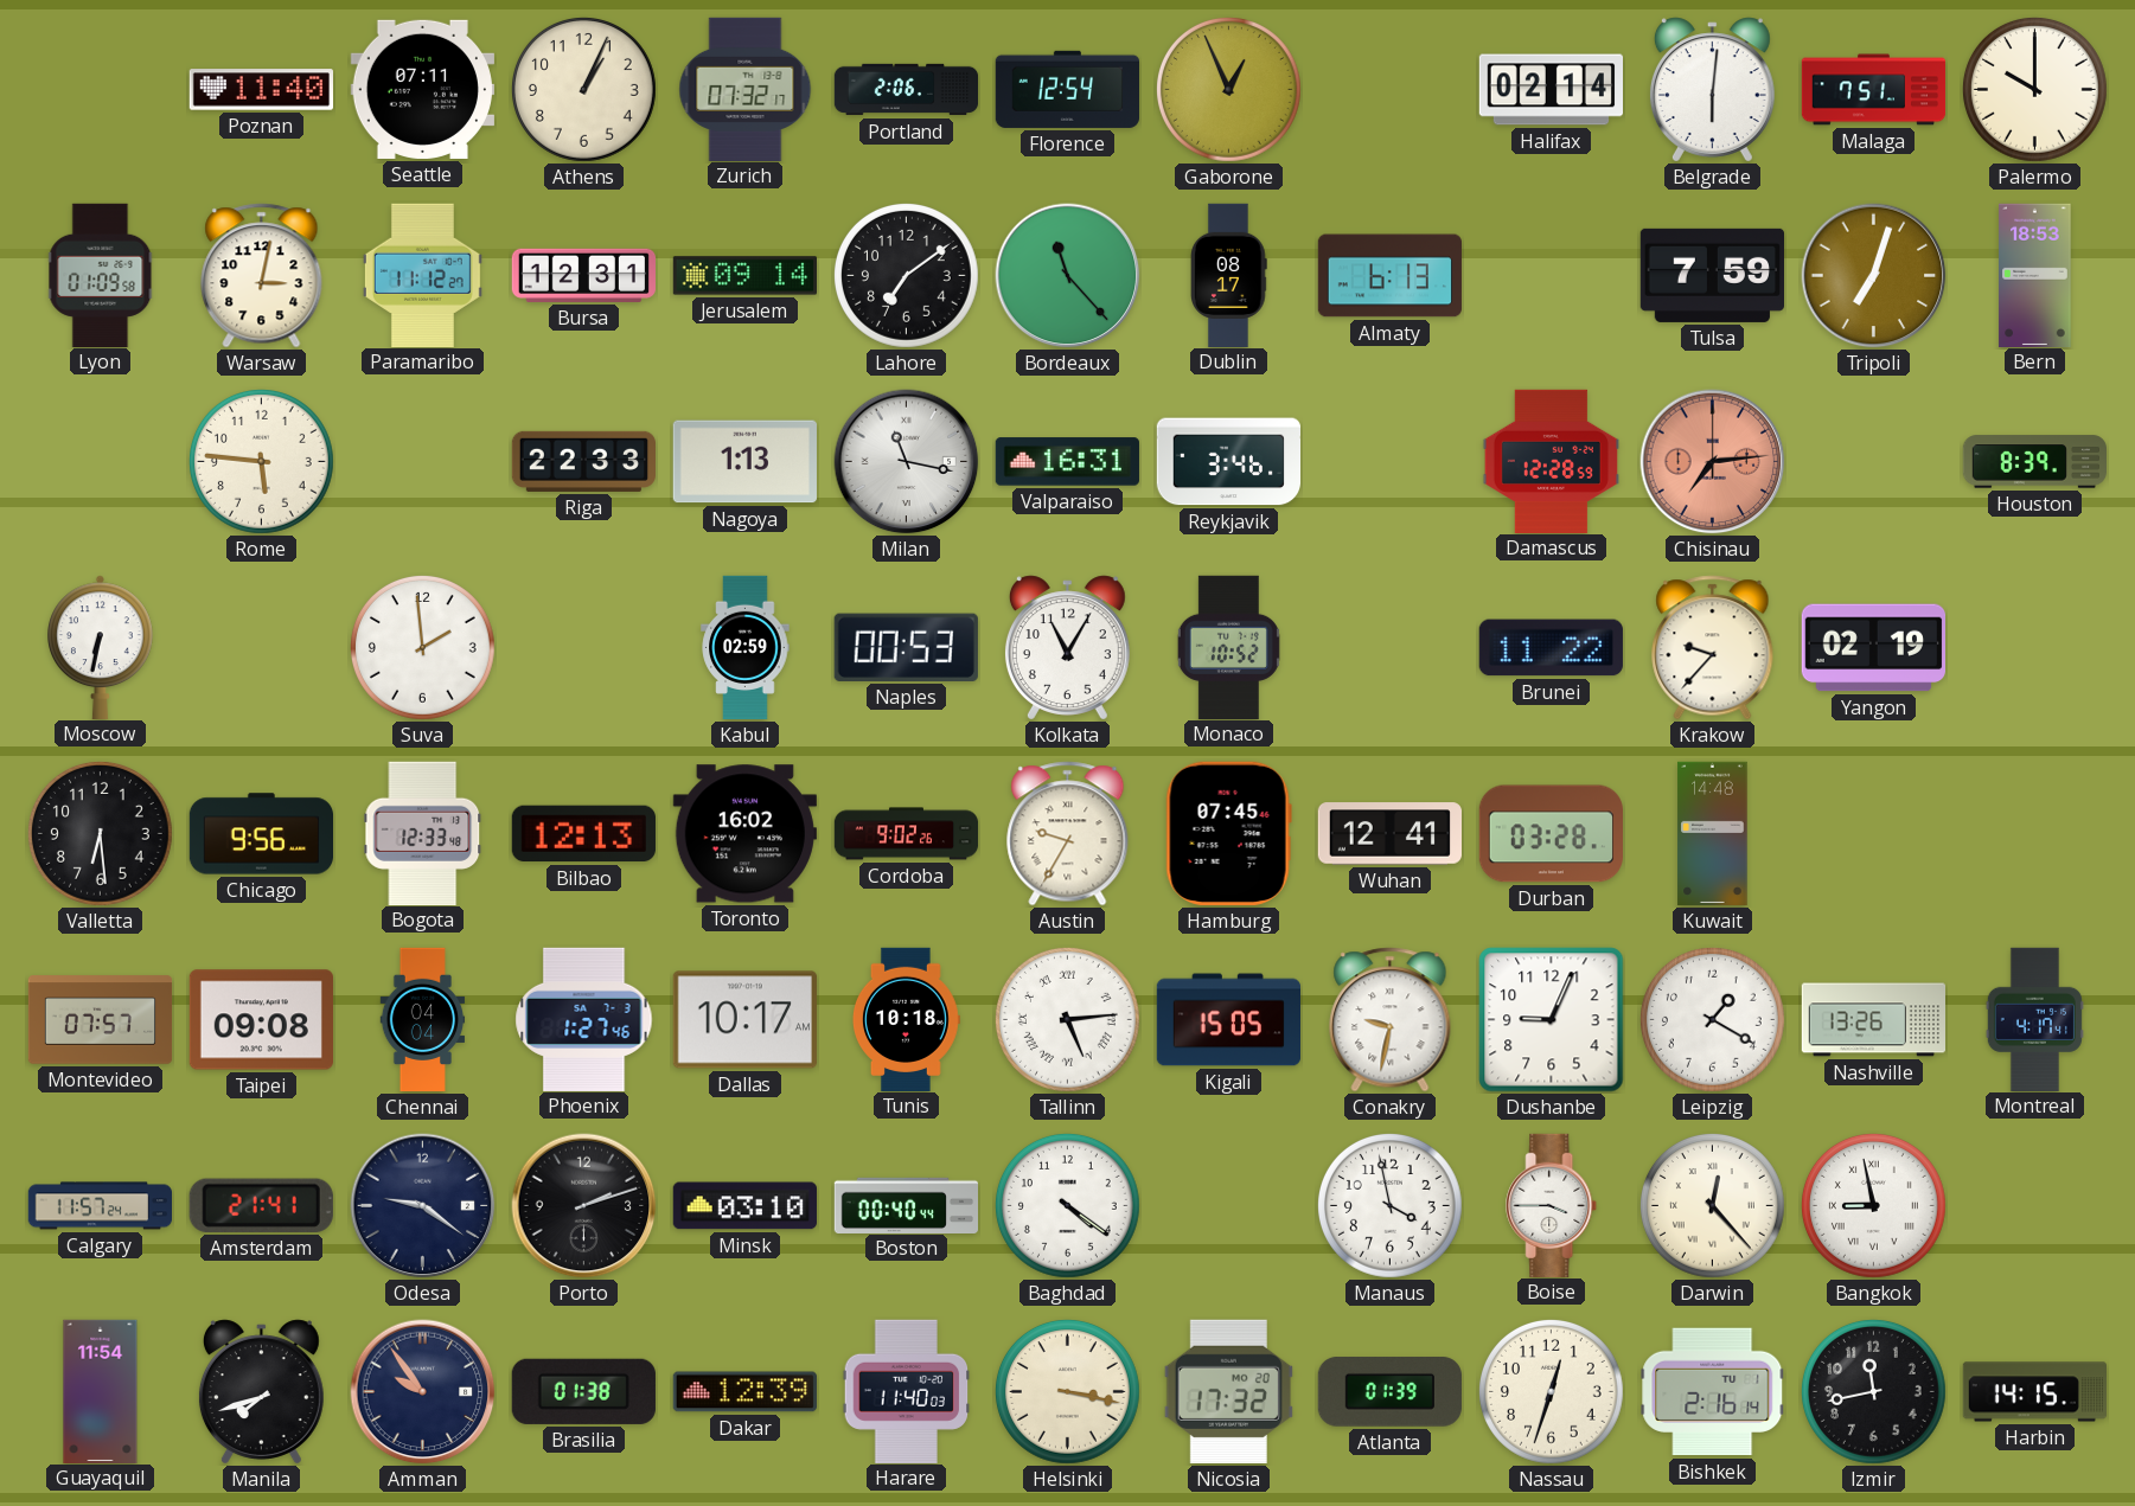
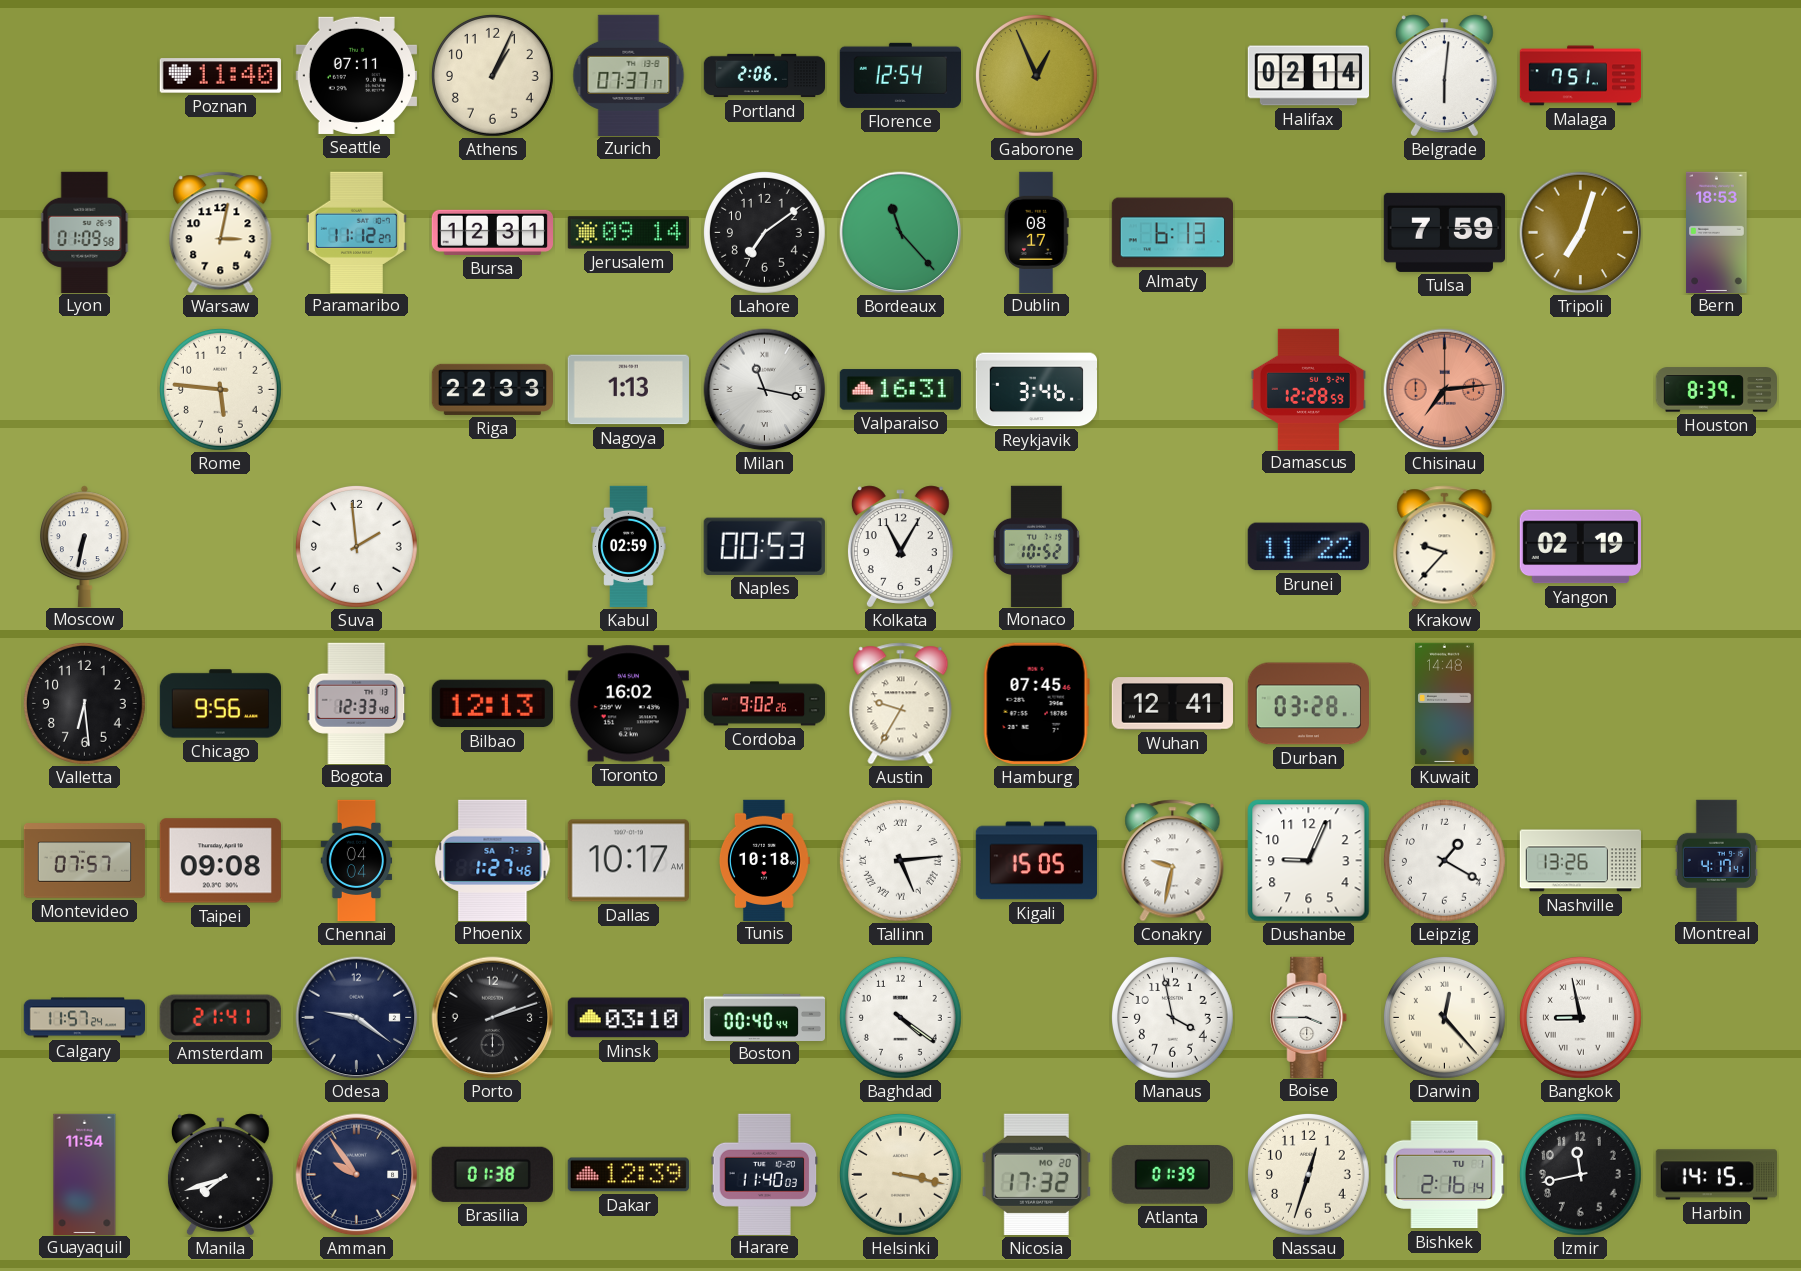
Zurich: 07:32 -> 07:37
Palermo: 10:00 -> none
